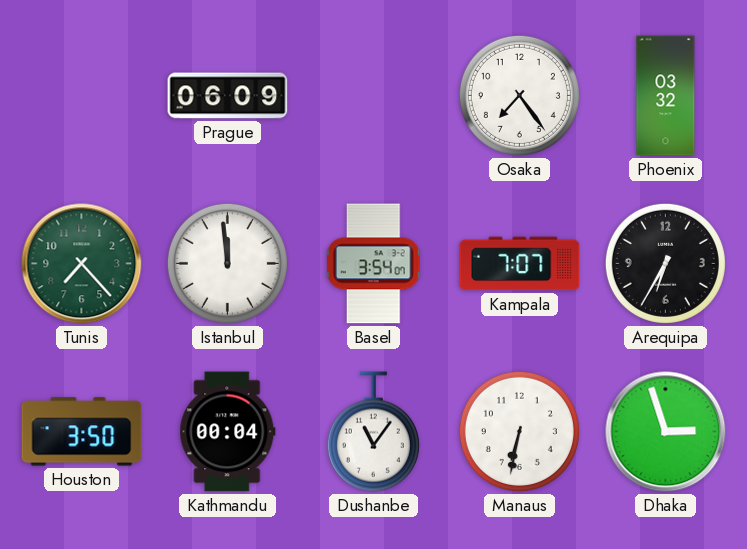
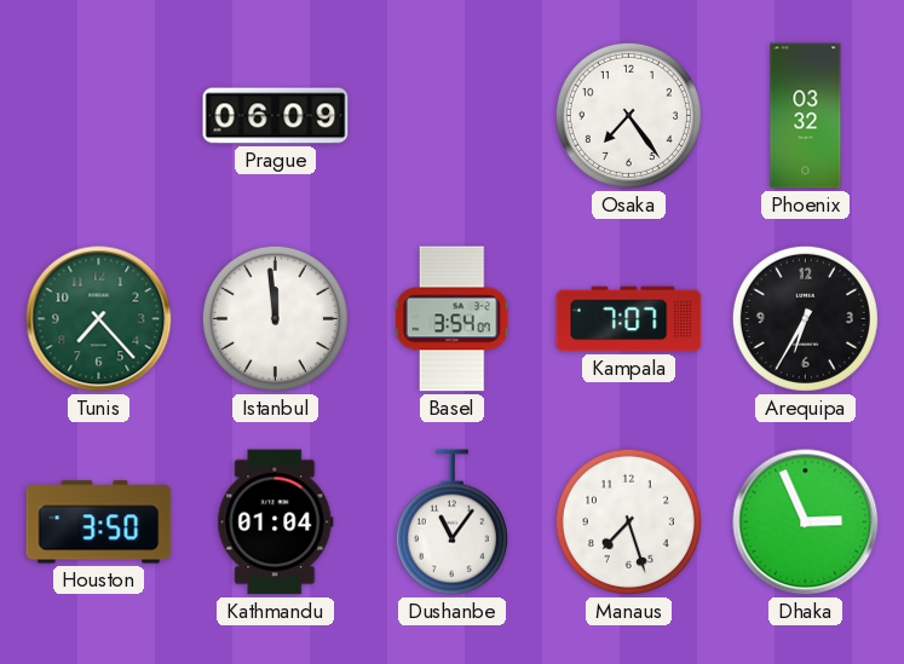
Kathmandu: 00:04 -> 01:04
Manaus: 6:32 -> 7:27
Dhaka: 2:57 -> 2:56
